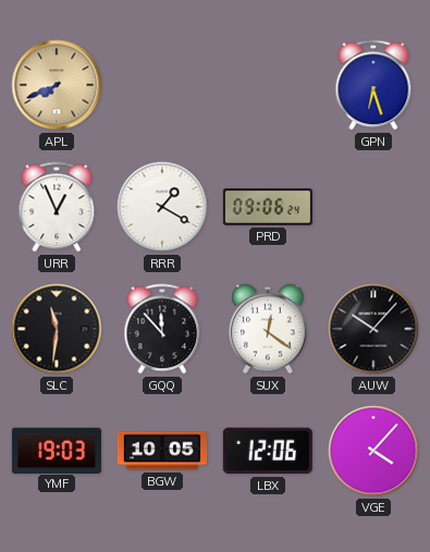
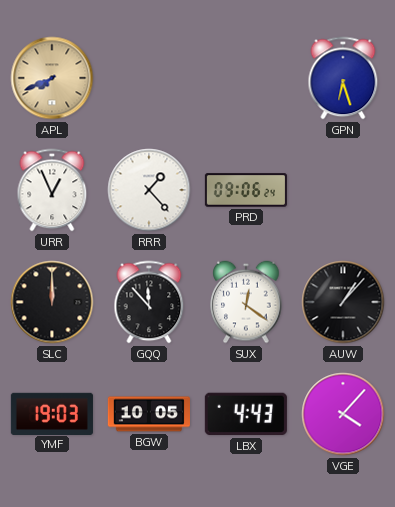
RRR: 1:20 -> 1:23
SLC: 11:31 -> 12:00
AUW: 10:07 -> 1:07
LBX: 12:06 -> 4:43
